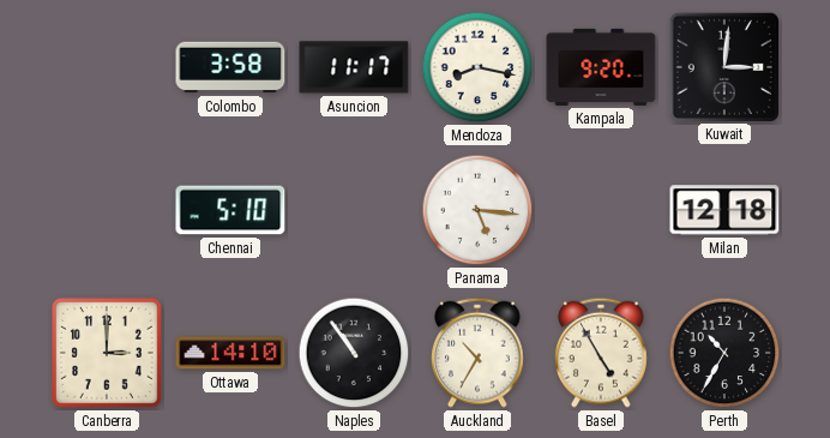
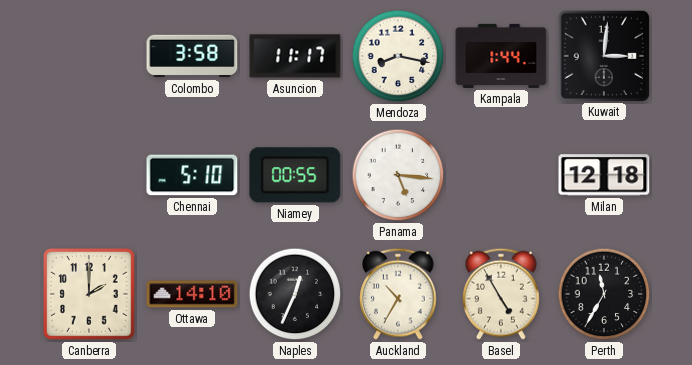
Kampala: 9:20 -> 1:44
Niamey: none -> 00:55
Canberra: 3:00 -> 2:00
Naples: 10:54 -> 12:34
Perth: 10:35 -> 11:35
